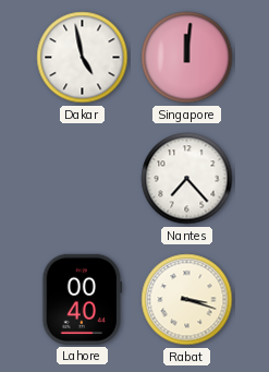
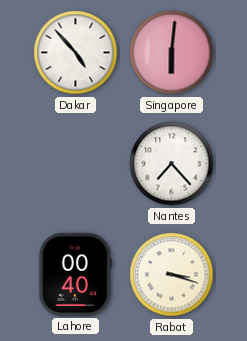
Dakar: 4:58 -> 4:53
Singapore: 12:01 -> 6:01
